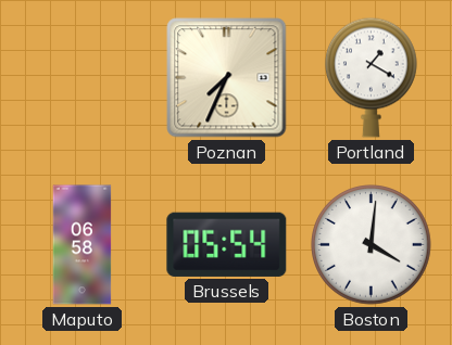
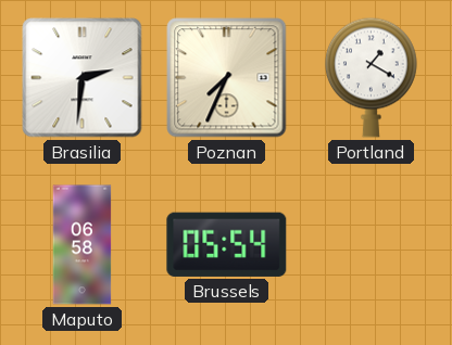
Brasilia: none -> 2:31
Boston: 4:01 -> none
